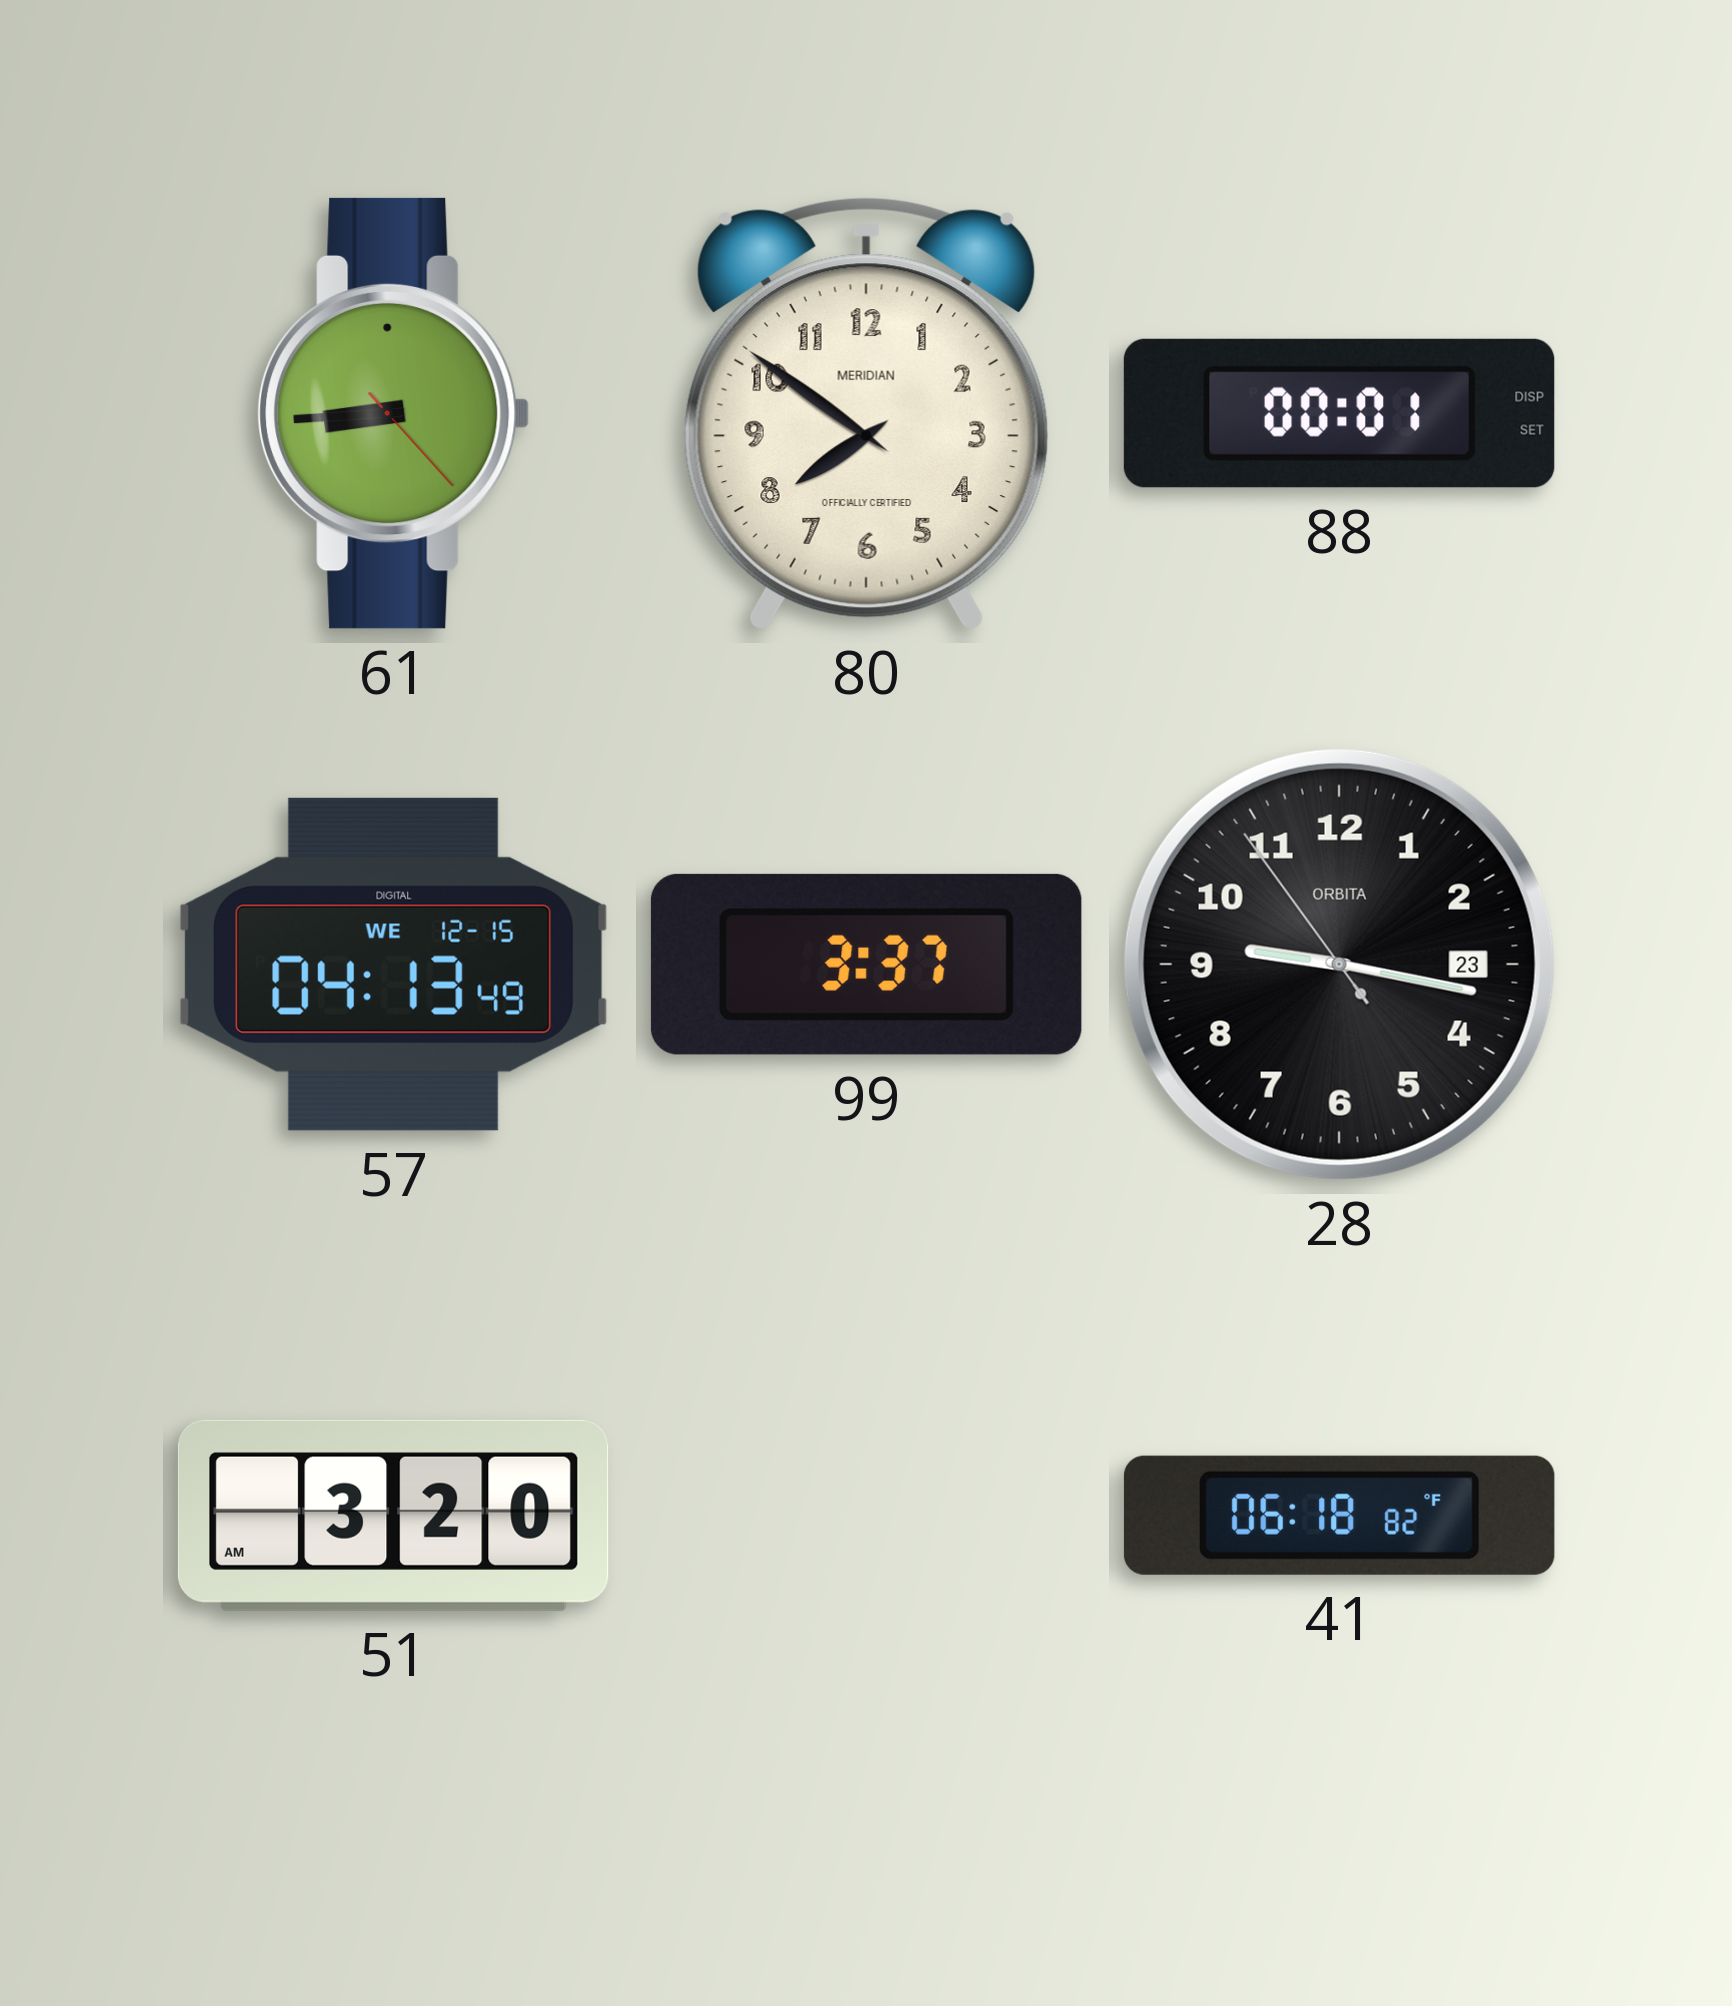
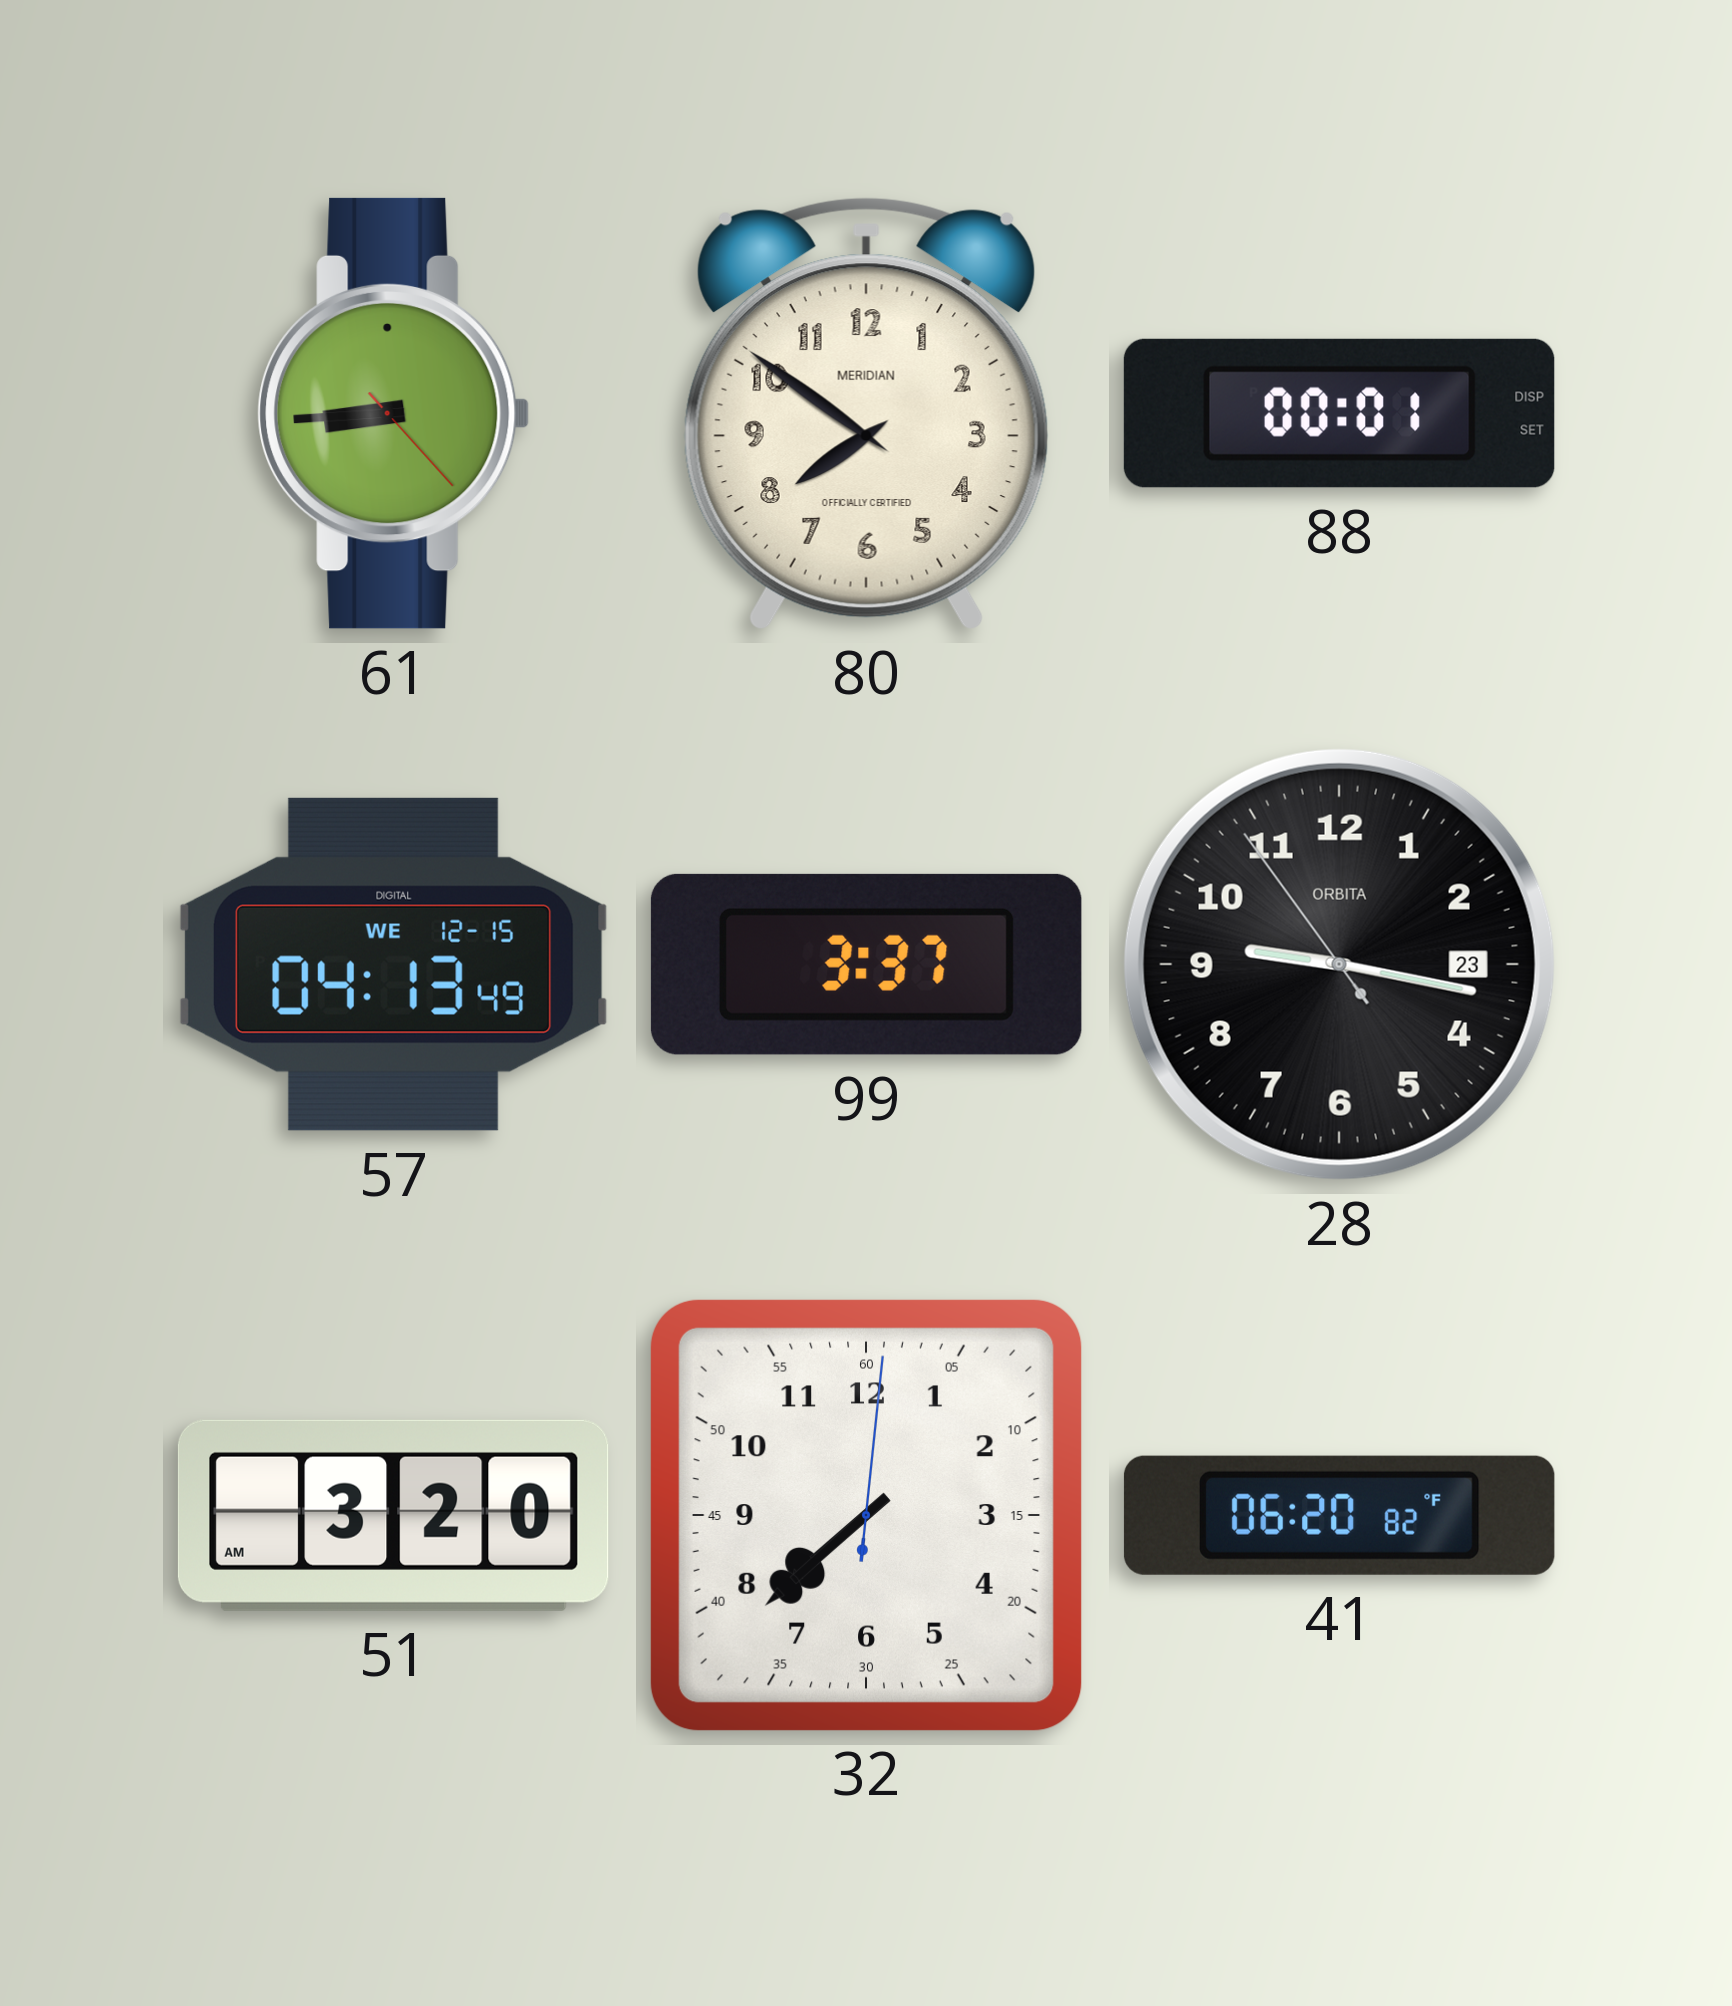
32: none -> 7:38
41: 06:18 -> 06:20
